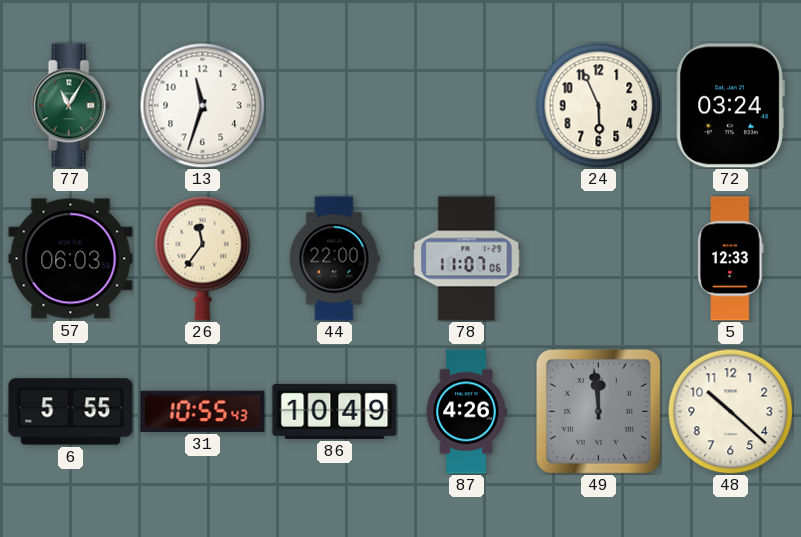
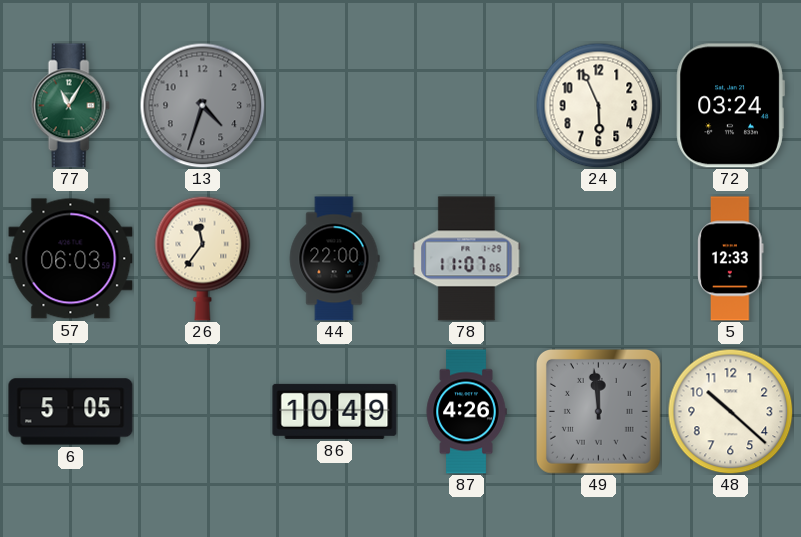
13: 11:33 -> 4:33
13 dial: white -> grey
6: 5:55 -> 5:05
31: 10:55 -> none
